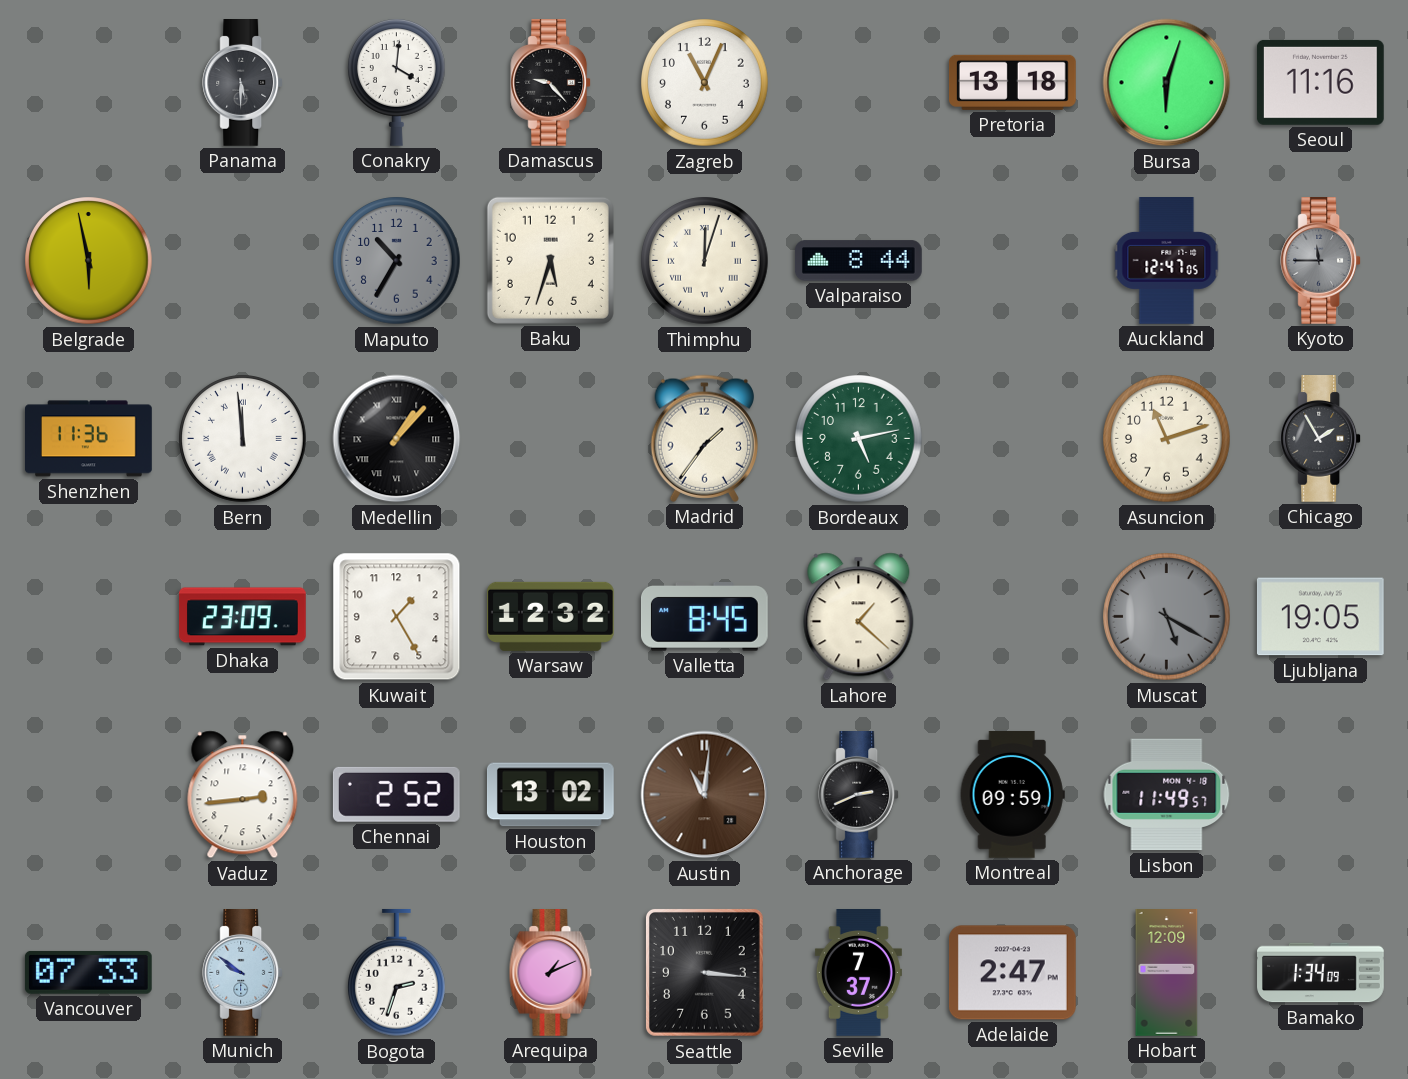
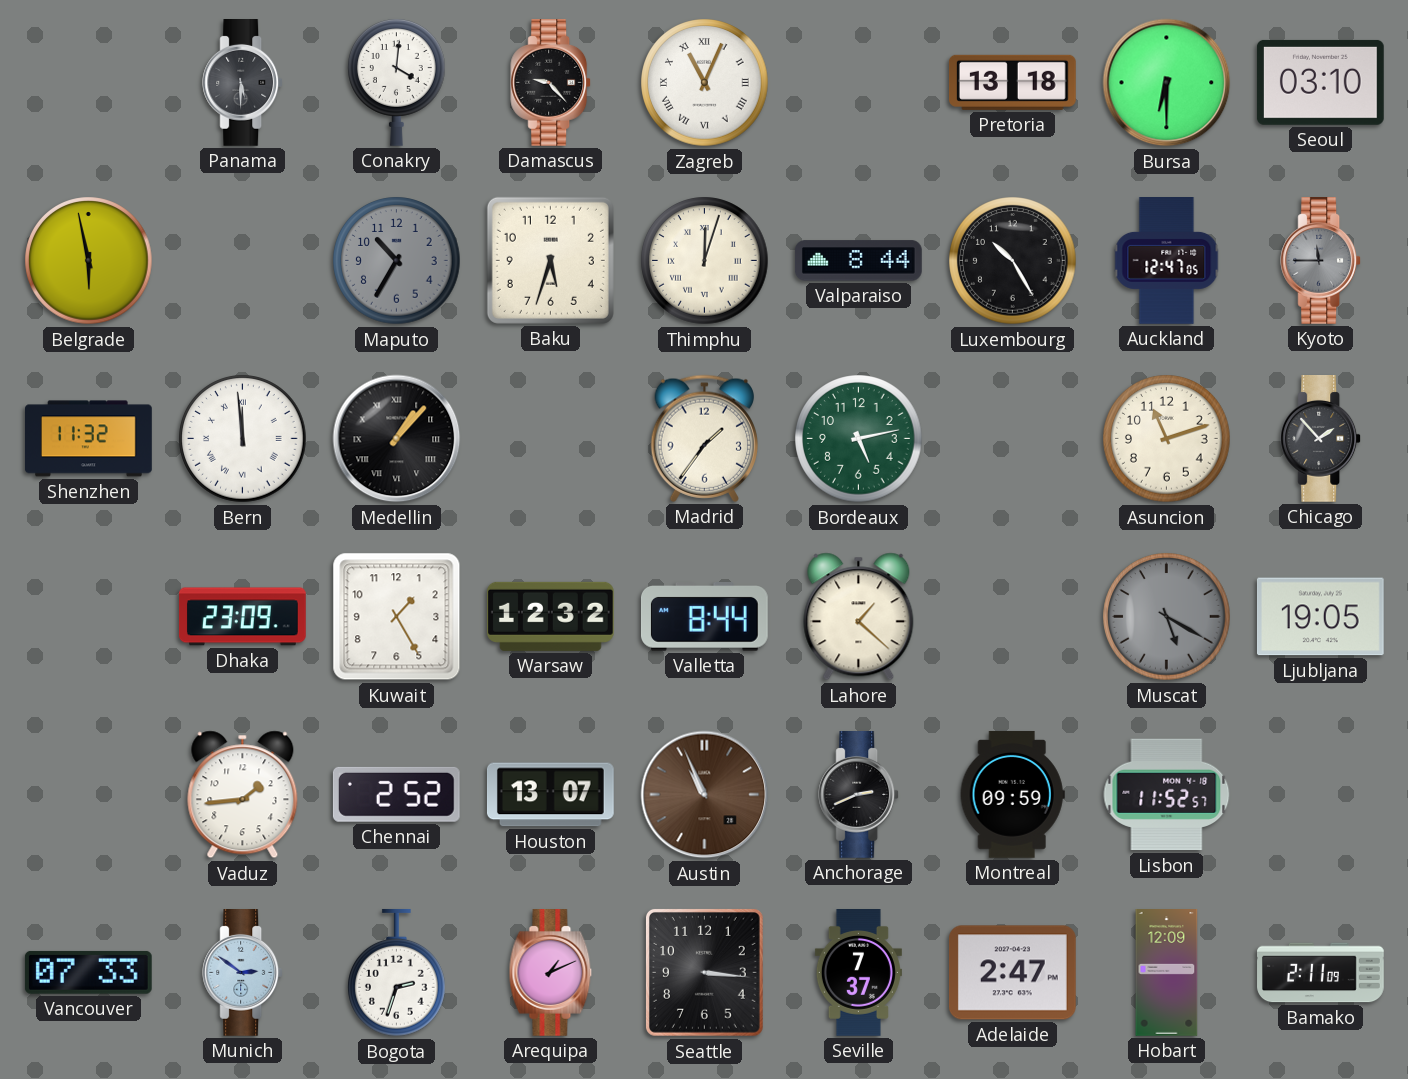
Zagreb numerals: Arabic -> Roman
Bursa: 6:03 -> 6:30
Seoul: 11:16 -> 03:10
Luxembourg: none -> 10:25
Shenzhen: 11:36 -> 11:32
Chicago: 1:55 -> 1:53
Valletta: 8:45 -> 8:44
Vaduz: 2:44 -> 1:44
Houston: 13:02 -> 13:07
Austin: 11:01 -> 10:56
Lisbon: 11:49 -> 11:52
Munich: 9:51 -> 2:51
Bamako: 1:34 -> 2:11
